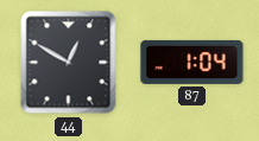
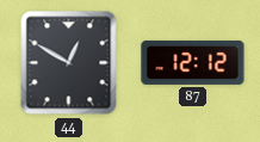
87: 1:04 -> 12:12
